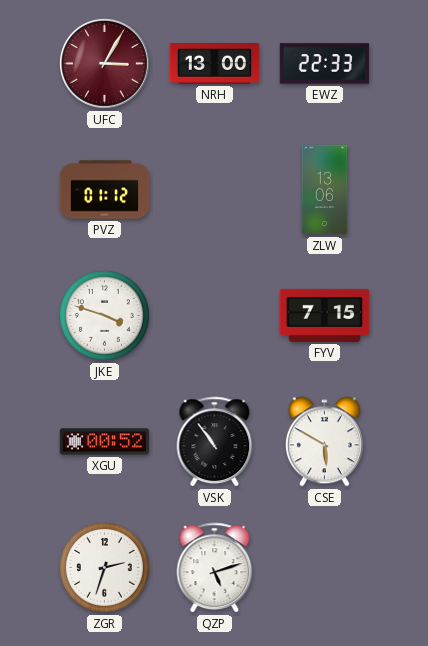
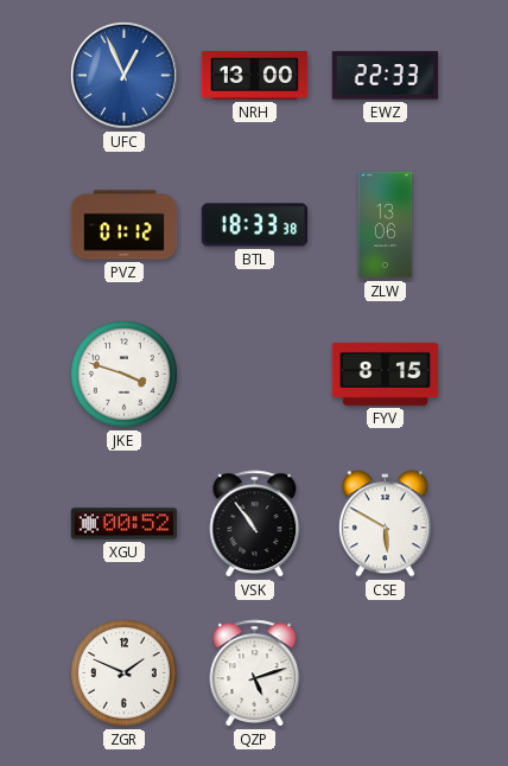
UFC: 3:05 -> 12:56
UFC dial: burgundy -> blue
BTL: none -> 18:33
FYV: 7:15 -> 8:15
ZGR: 2:33 -> 1:49
